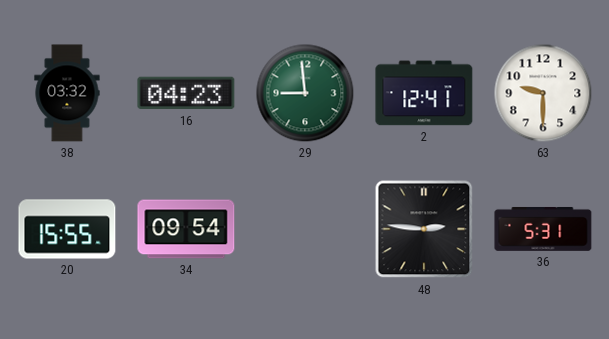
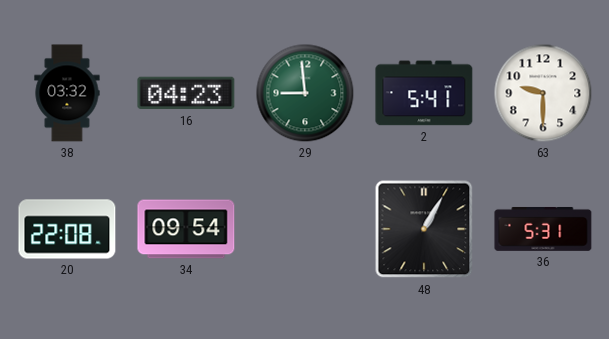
2: 12:41 -> 5:41
20: 15:55 -> 22:08
48: 2:46 -> 1:05
